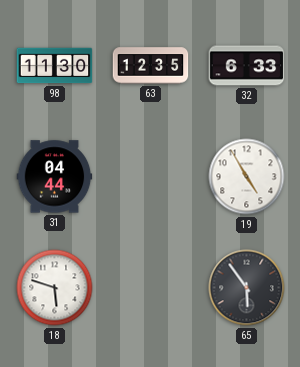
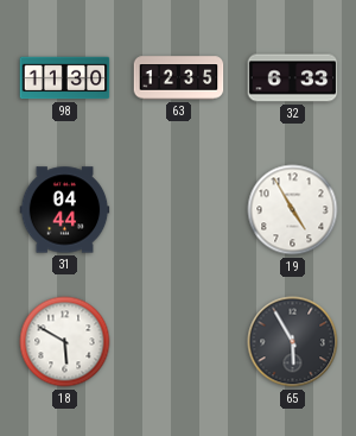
18: 5:48 -> 5:50
65: 5:54 -> 5:55
